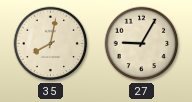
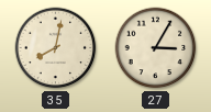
27: 9:05 -> 3:05
